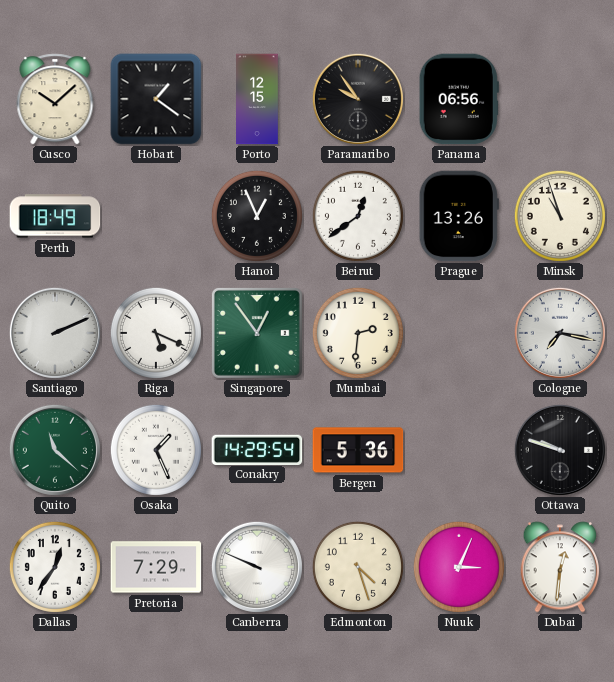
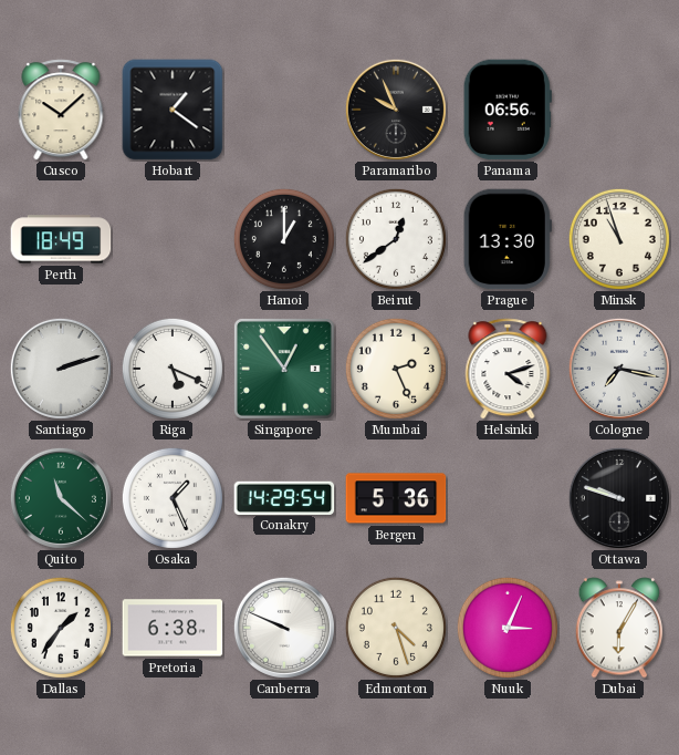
Porto: 12:15 -> none
Paramaribo: 9:54 -> 9:56
Hanoi: 12:56 -> 1:00
Prague: 13:26 -> 13:30
Santiago: 2:11 -> 2:12
Mumbai: 2:31 -> 2:26
Helsinki: none -> 4:12
Dallas: 12:36 -> 1:36
Pretoria: 7:29 -> 6:38
Dubai: 12:31 -> 6:05
